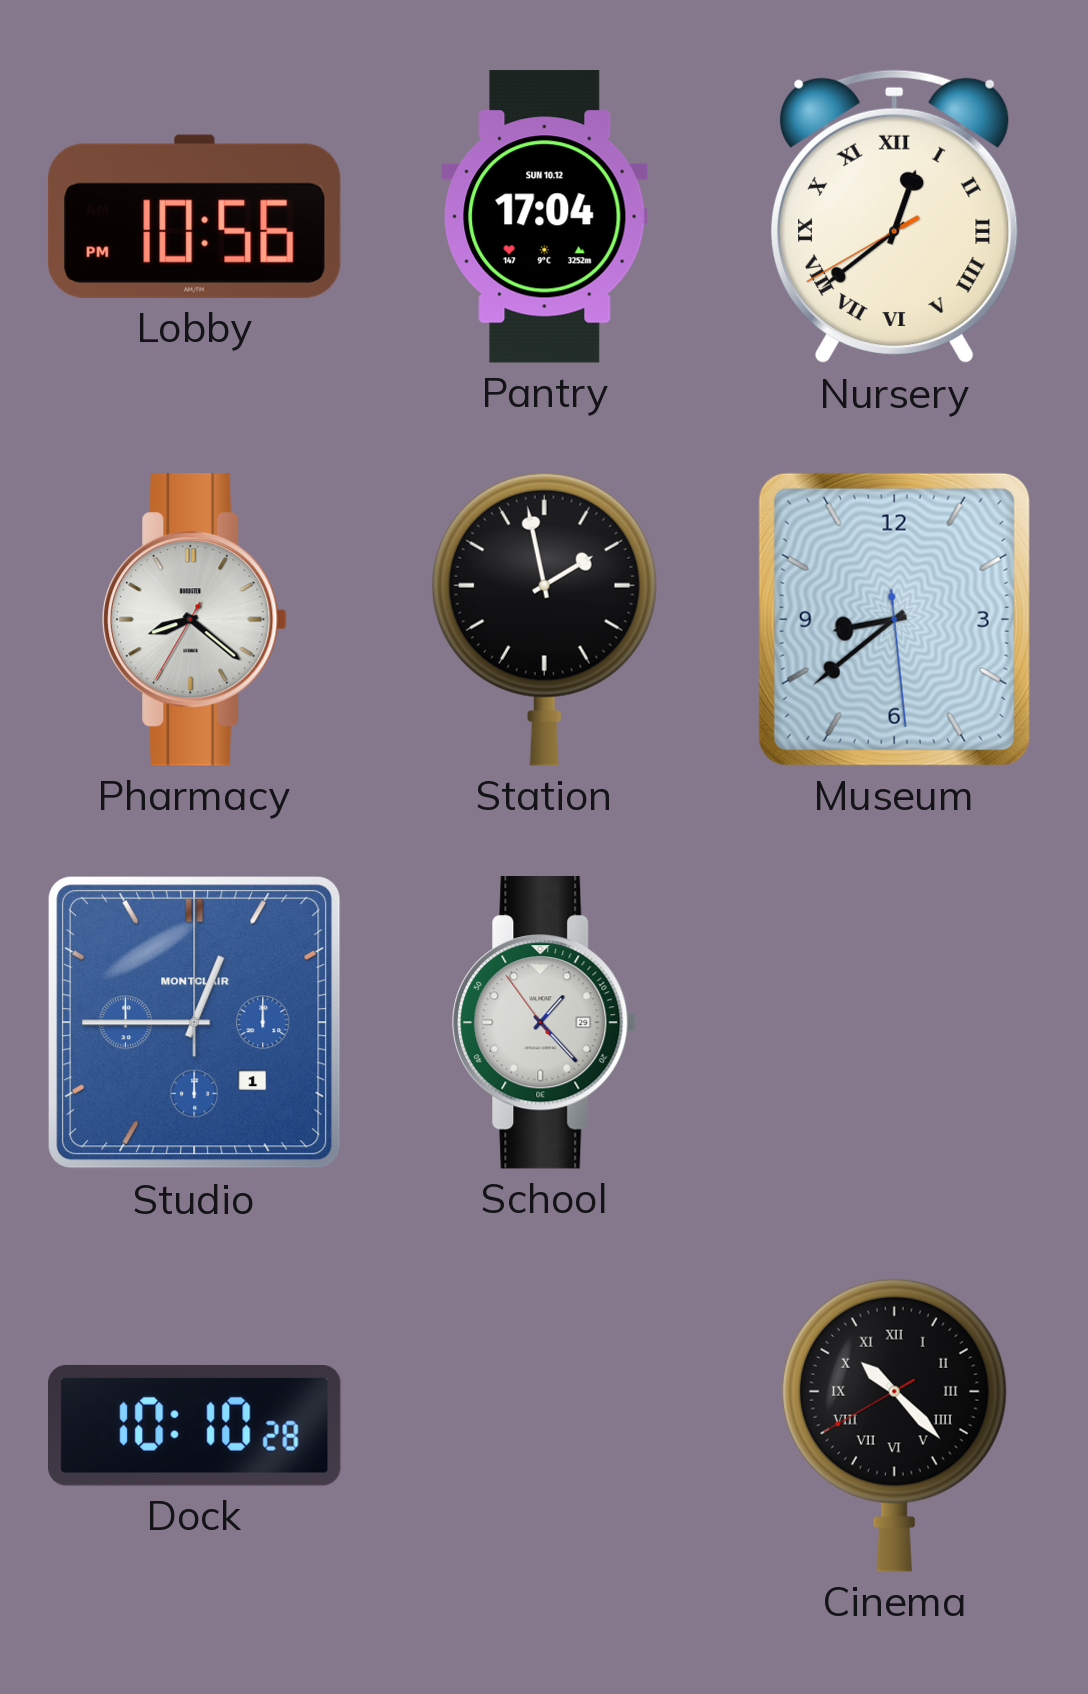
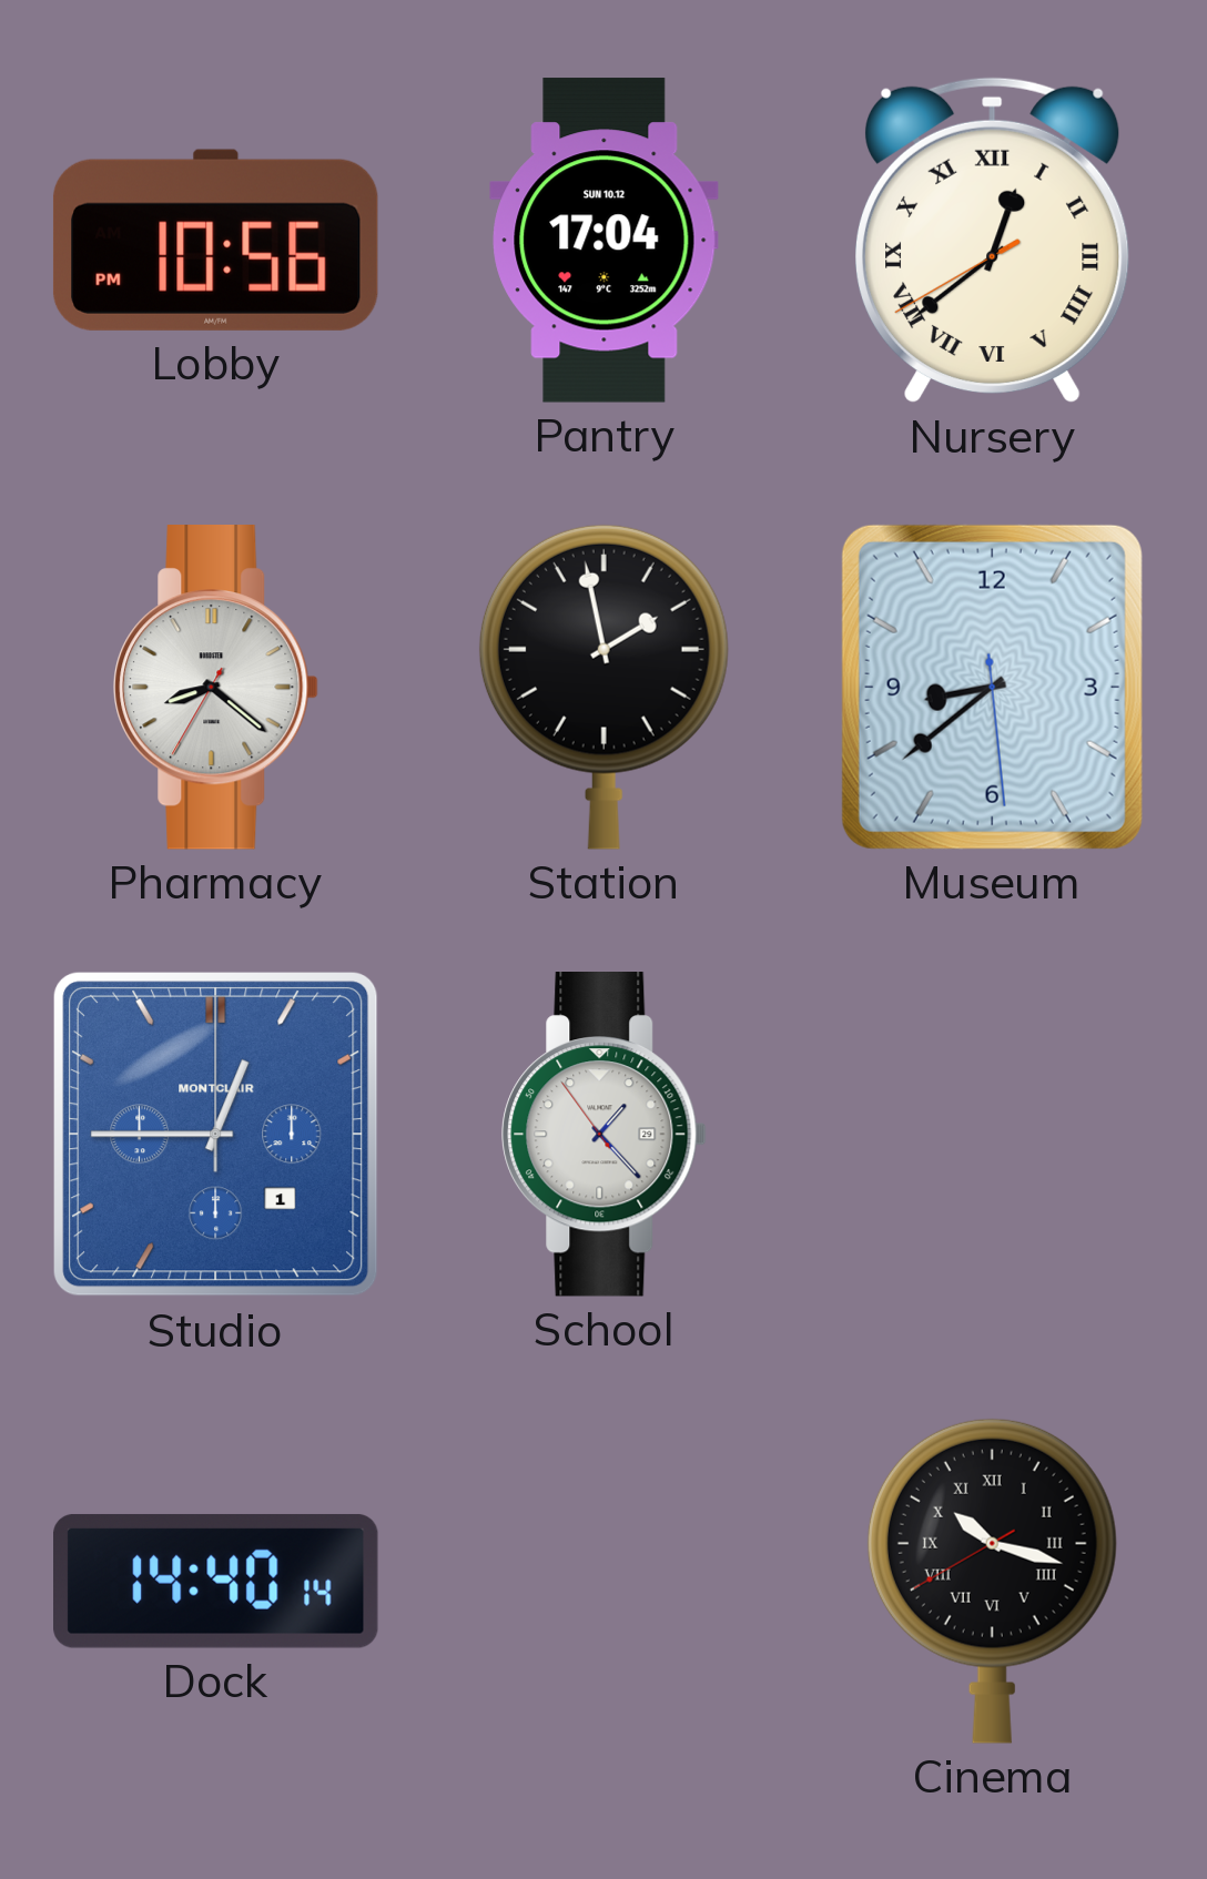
Dock: 10:10 -> 14:40
Cinema: 10:22 -> 10:17
